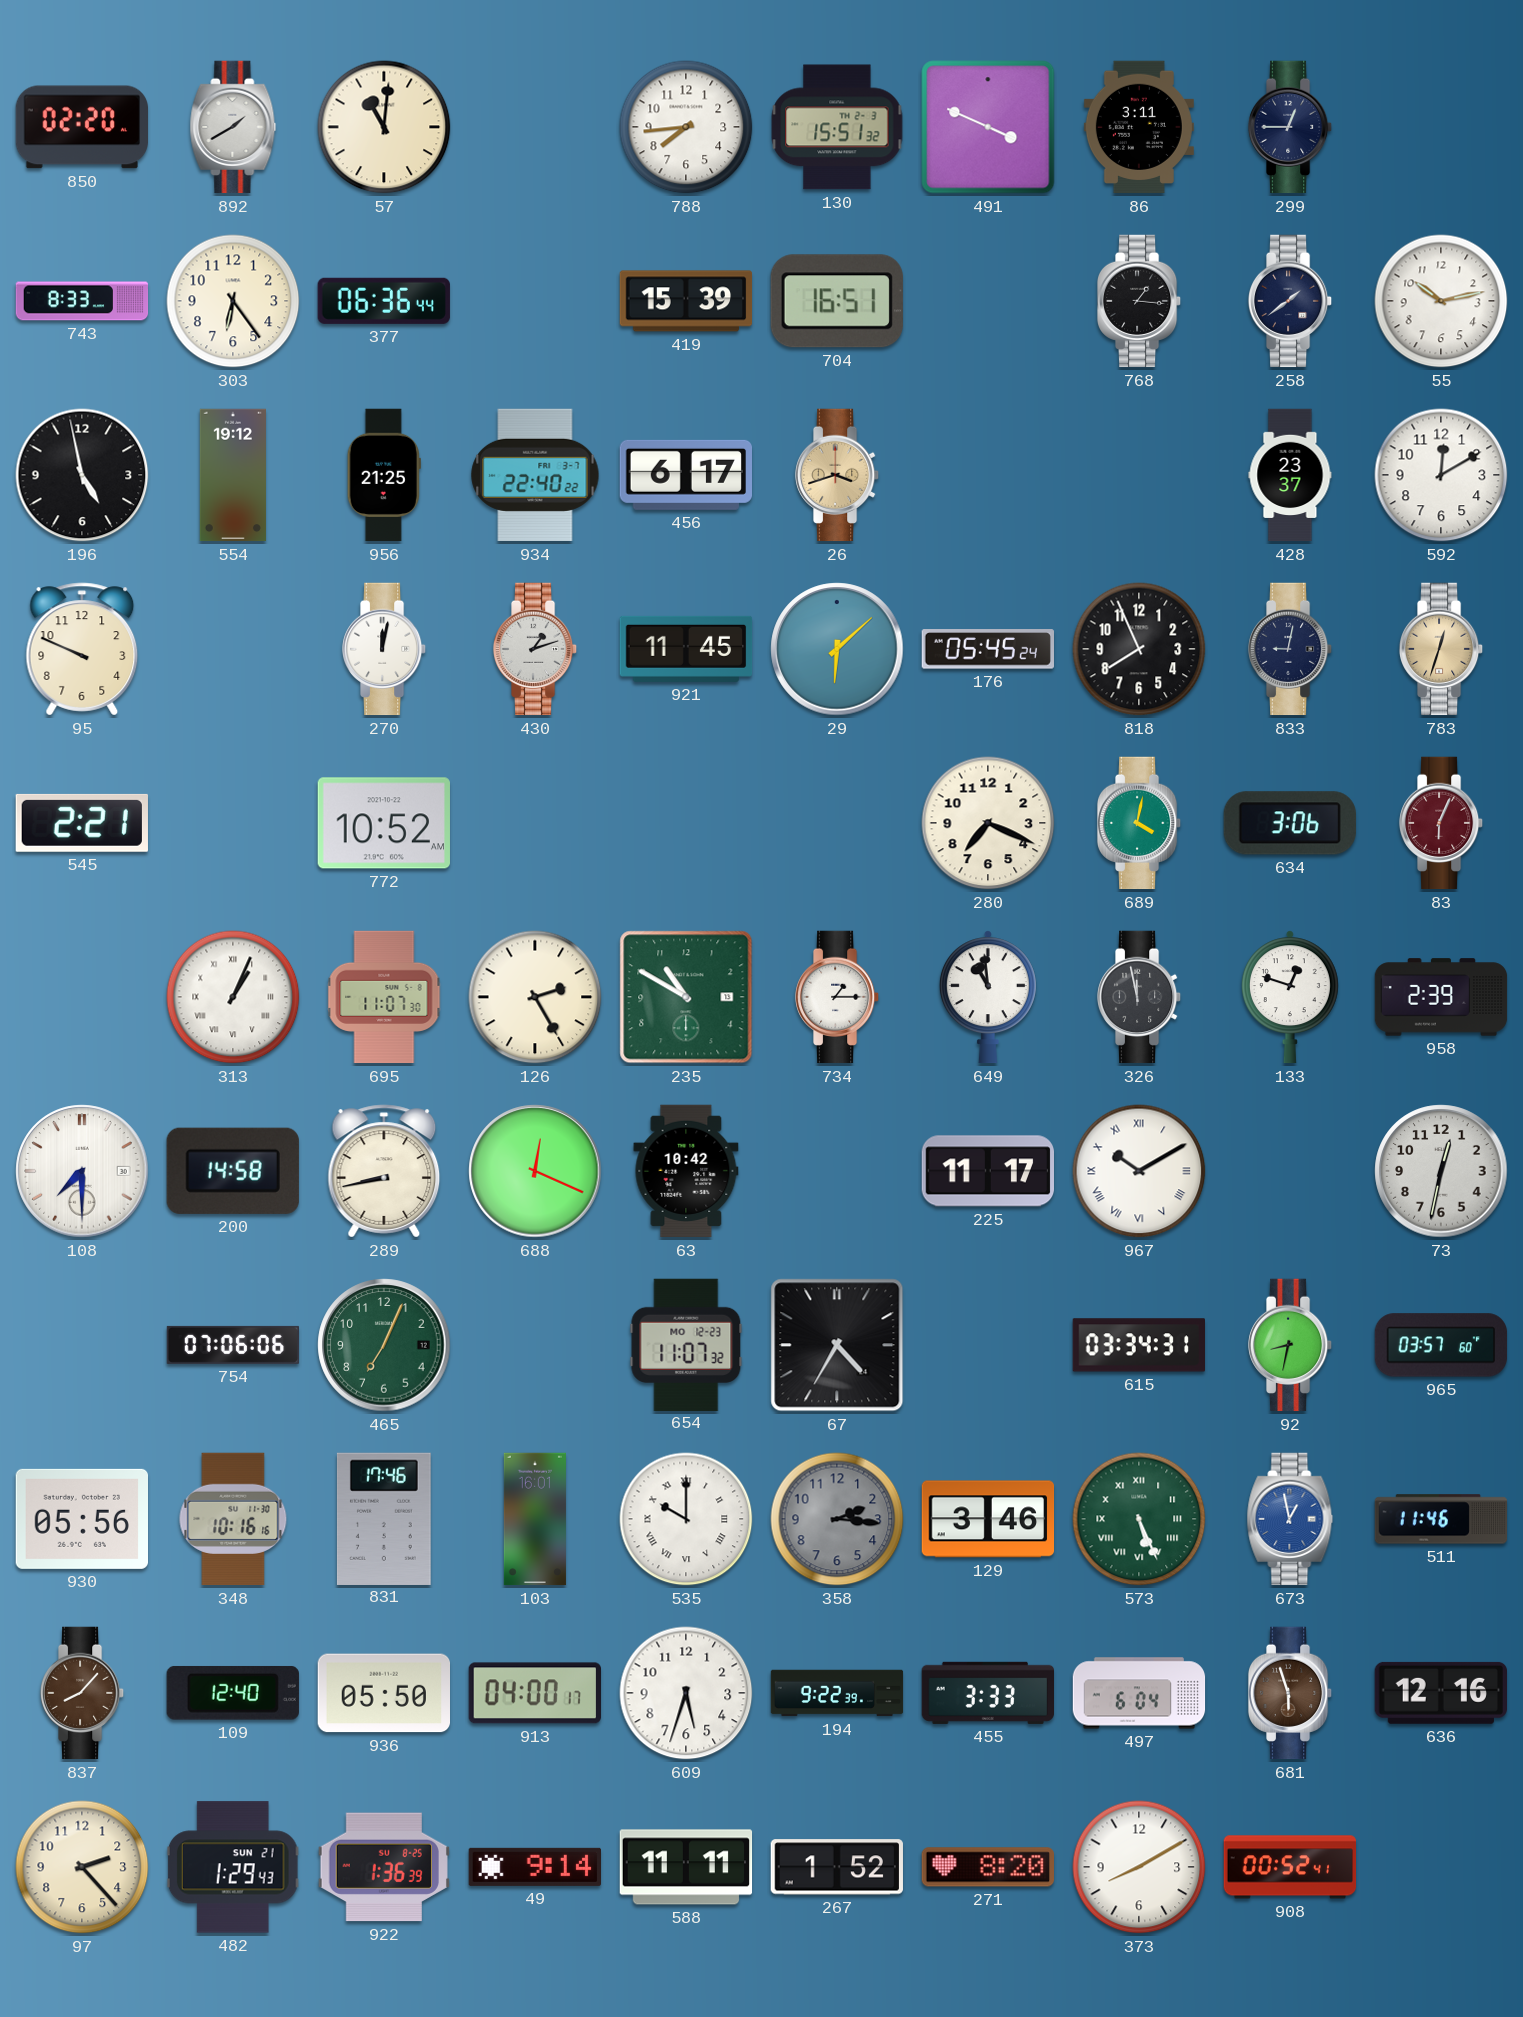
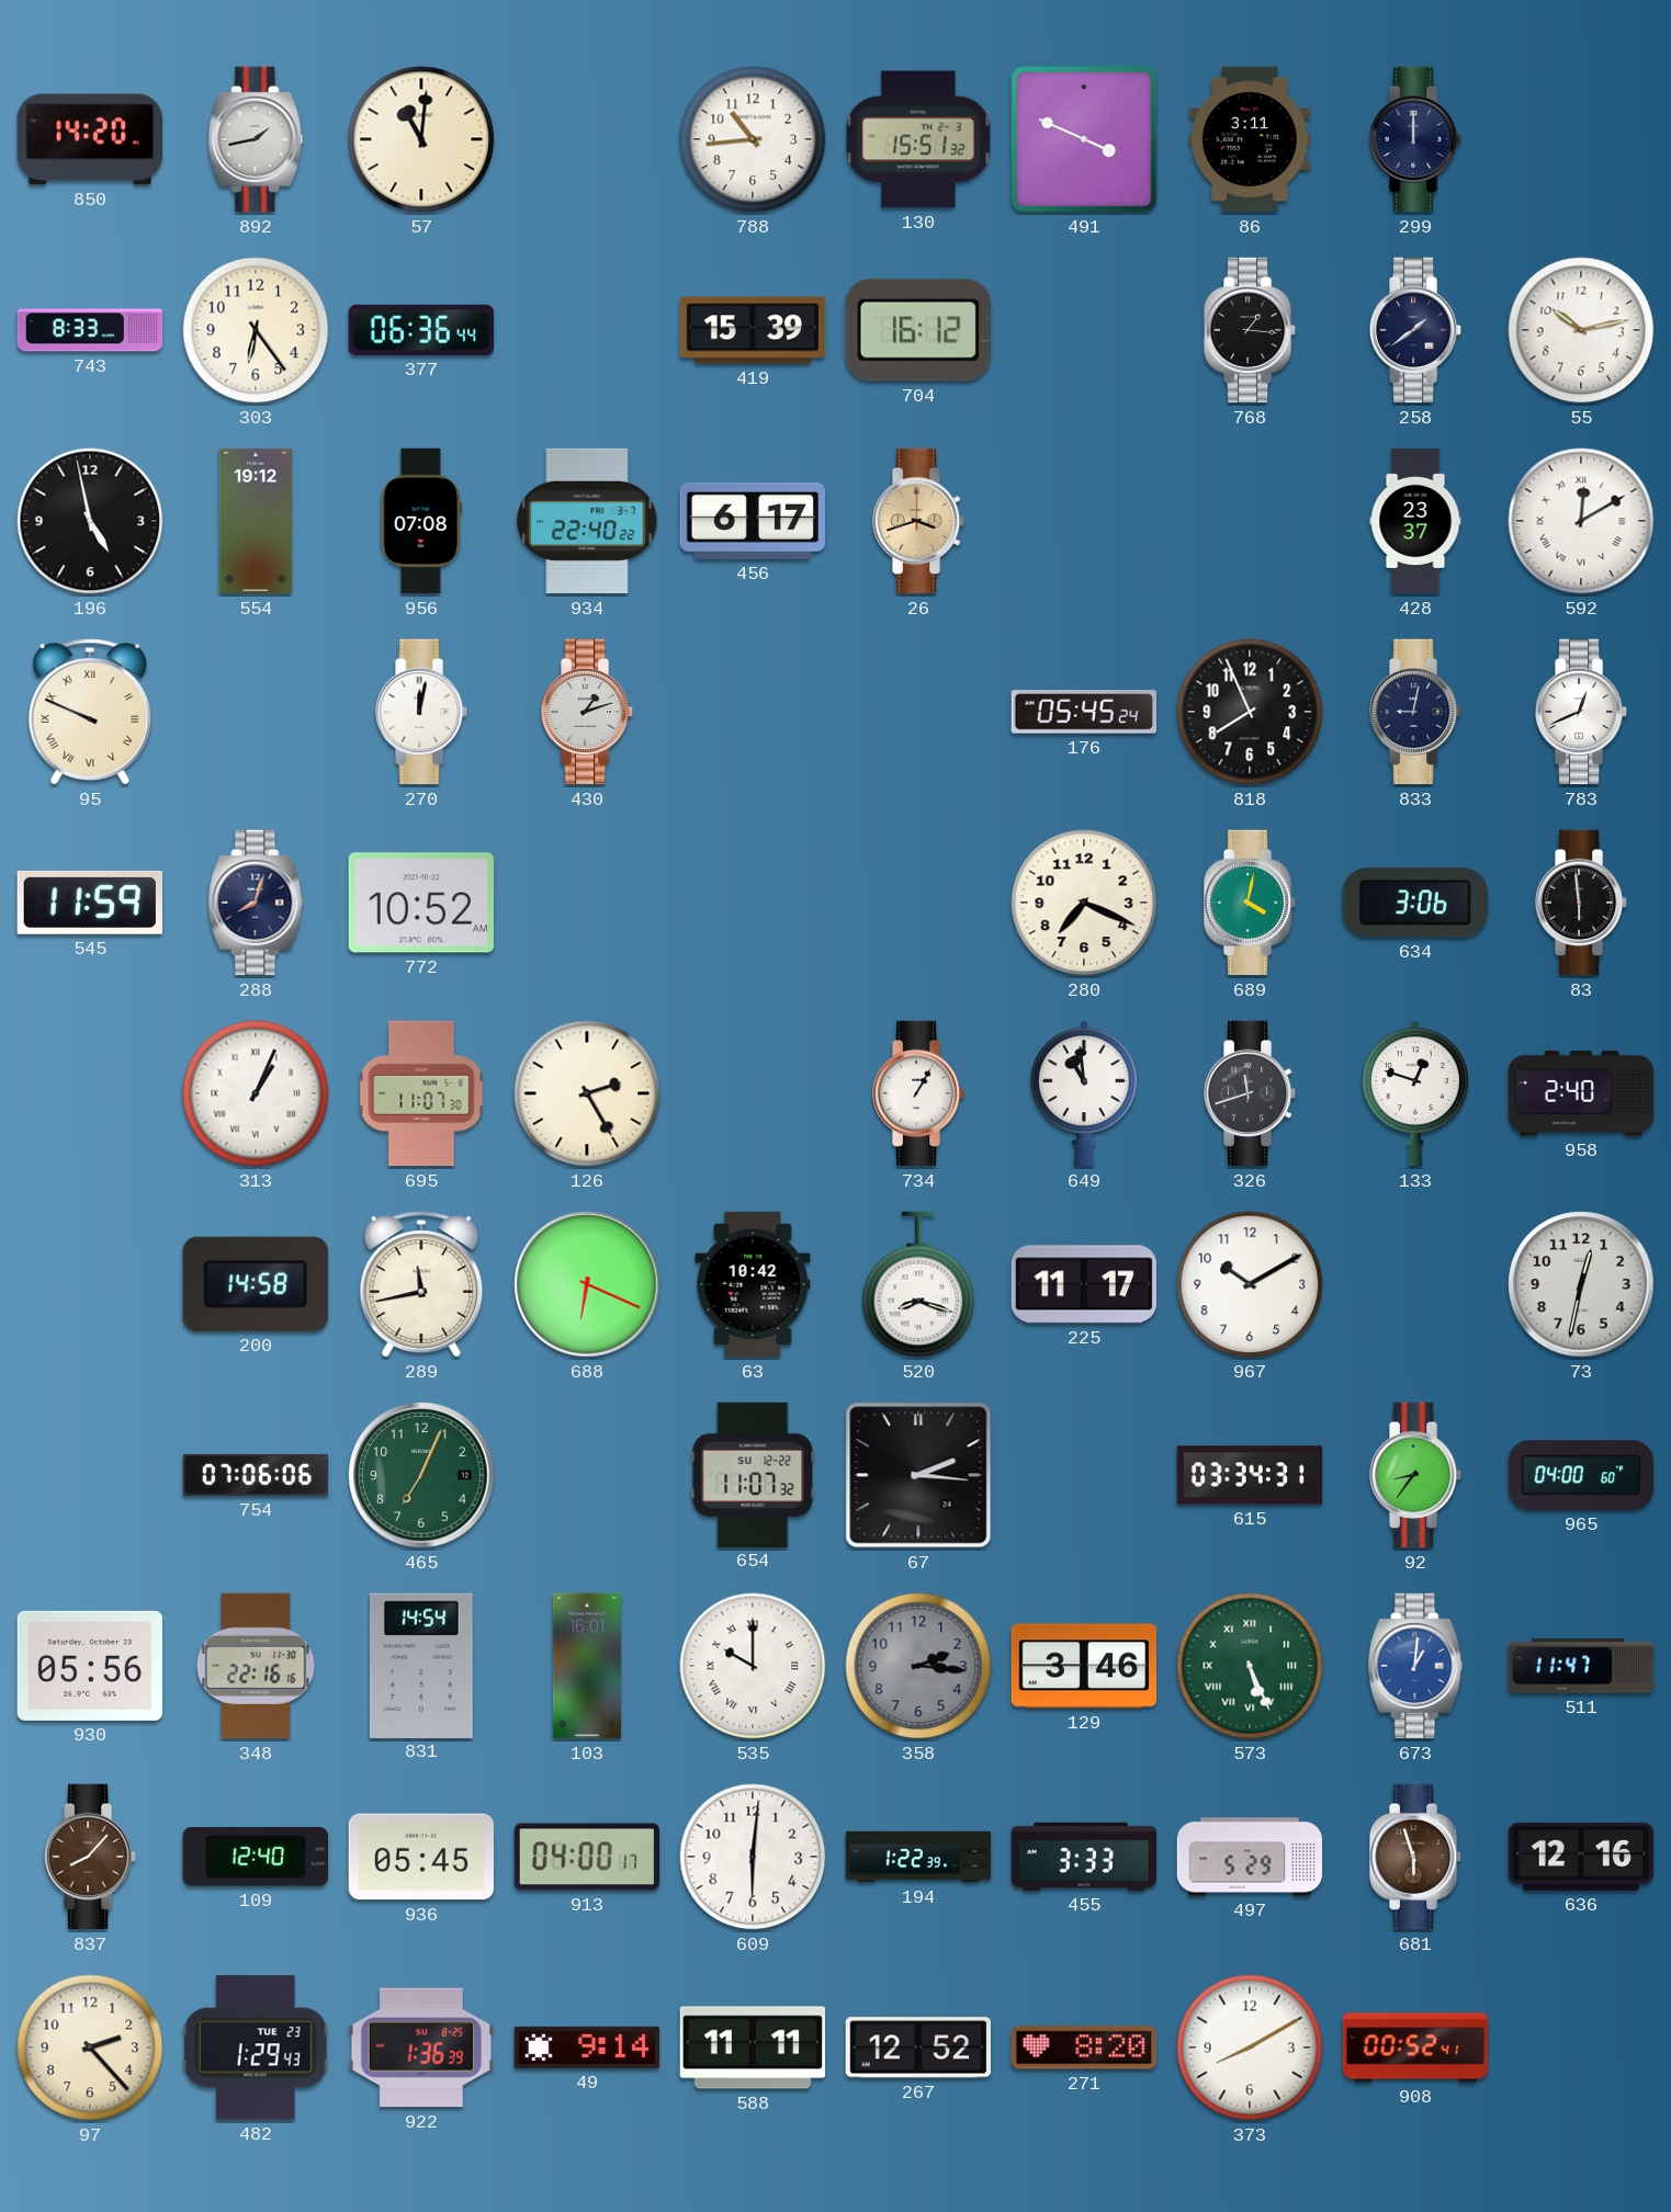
850: 02:20 -> 14:20
892: 1:40 -> 1:43
788: 7:44 -> 10:44
299: 12:45 -> 12:00
704: 16:51 -> 16:12
956: 21:25 -> 07:08
592 numerals: Arabic -> Roman
95 numerals: Arabic -> Roman
921: 11:45 -> none
29: 6:08 -> none
783: 12:33 -> 12:41
783 dial: champagne -> white
545: 2:21 -> 11:59
288: none -> 8:03
83: 6:04 -> 5:59
83 dial: burgundy -> black
235: 10:50 -> none
734: 1:15 -> 1:05
326: 11:58 -> 11:42
958: 2:39 -> 2:40
108: 7:30 -> none
289: 8:43 -> 11:43
688: 12:19 -> 6:19
520: none -> 8:18
967 numerals: Roman -> Arabic
654 date: MO 12-23 -> SU 12-22
67: 4:35 -> 2:16
92: 8:32 -> 8:36
965: 03:57 -> 04:00
348: 10:16 -> 22:16
831: 17:46 -> 14:54
673: 12:58 -> 1:01
511: 11:46 -> 11:47
936: 05:50 -> 05:45
609: 5:33 -> 6:01
194: 9:22 -> 1:22
497: 6:04 -> 5:29
482 date: SUN 21 -> TUE 23
267: 1:52 -> 12:52
